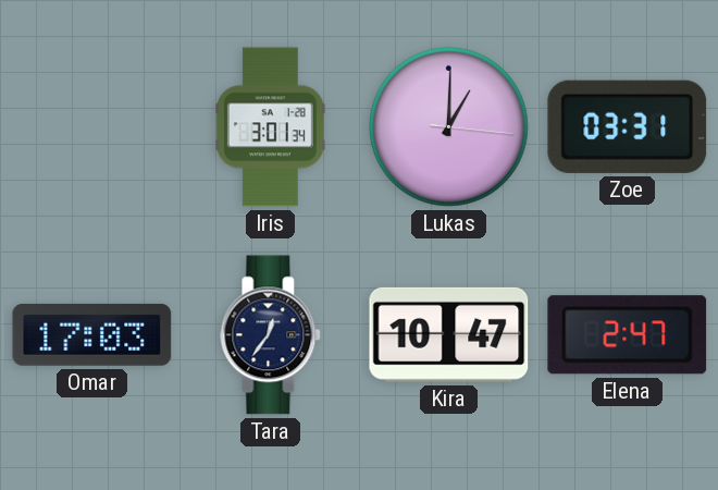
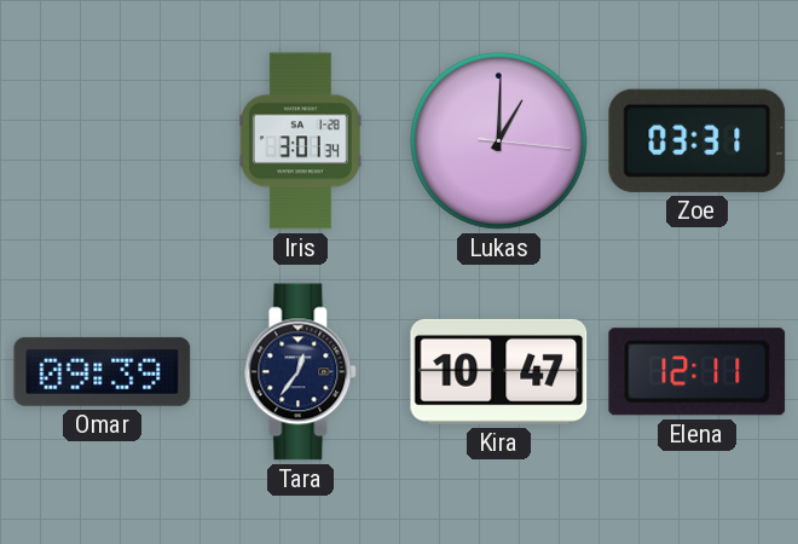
Omar: 17:03 -> 09:39
Elena: 2:47 -> 12:11
